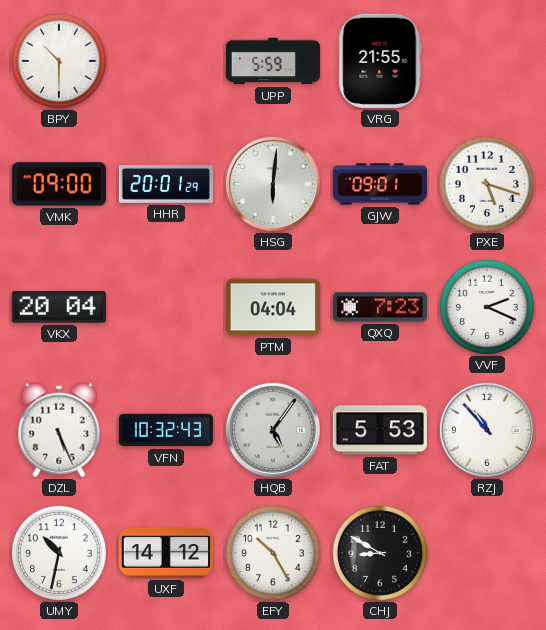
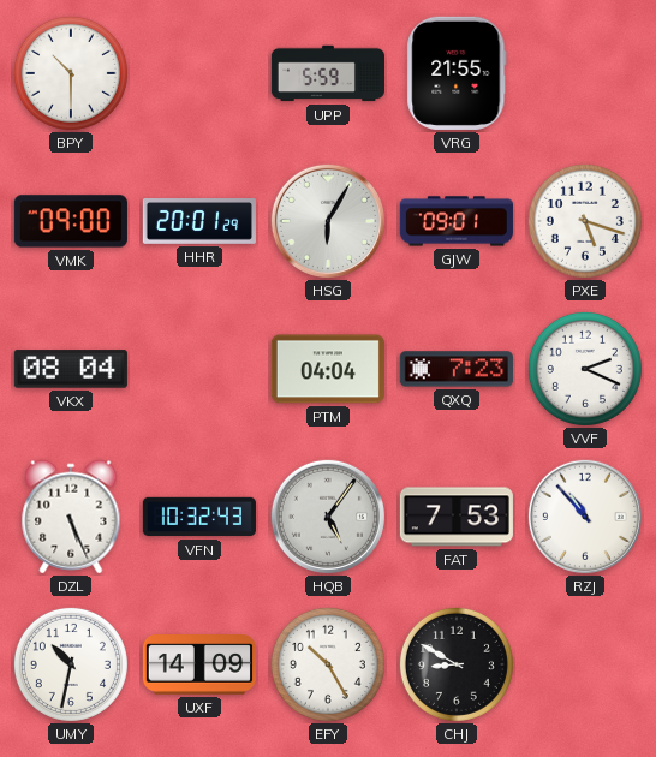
HSG: 6:01 -> 6:05
VKX: 20:04 -> 08:04
FAT: 5:53 -> 7:53
UXF: 14:12 -> 14:09
